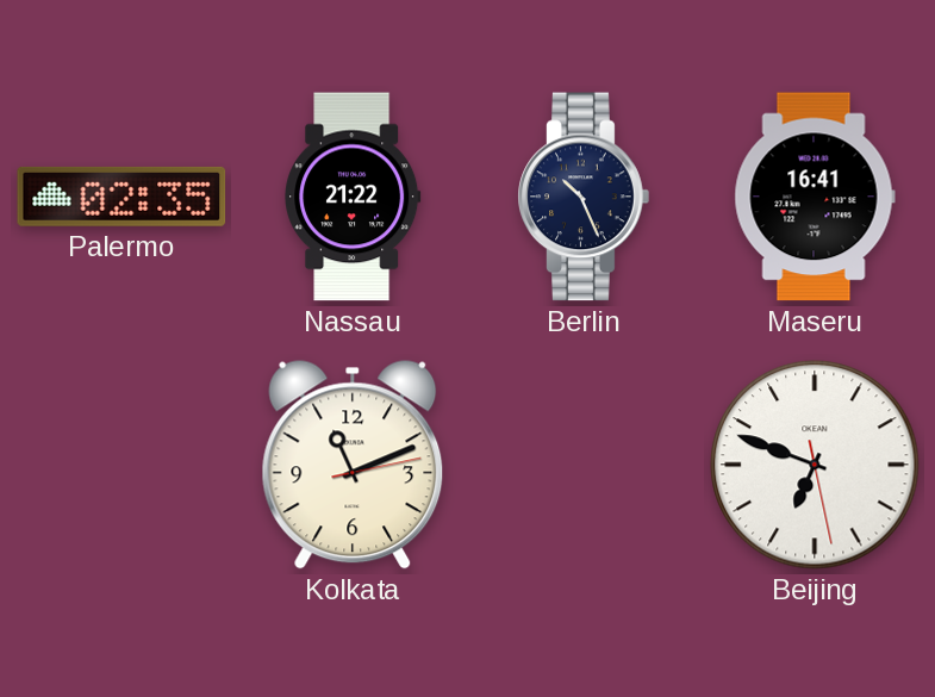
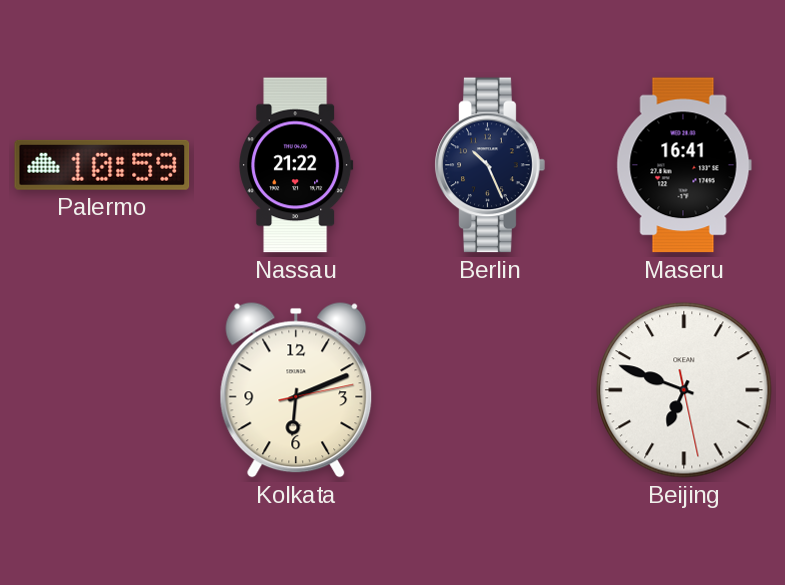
Palermo: 02:35 -> 10:59
Kolkata: 11:11 -> 6:11
